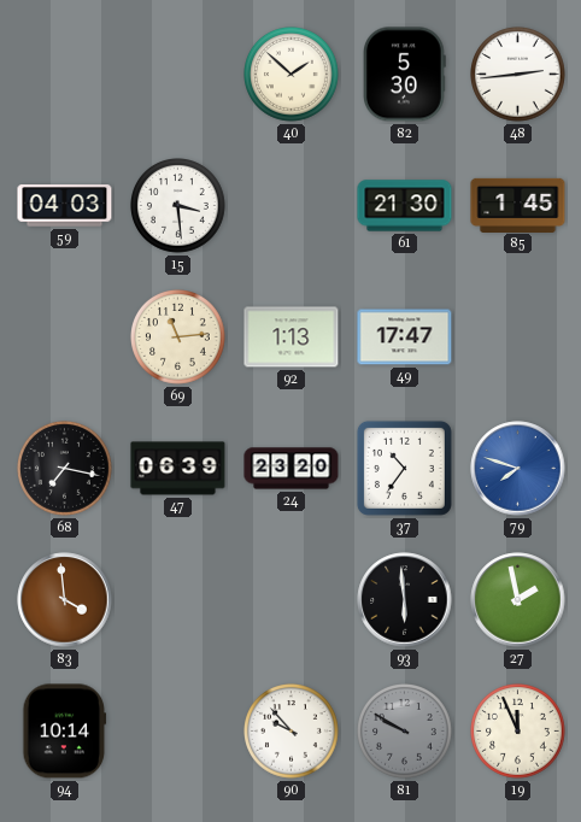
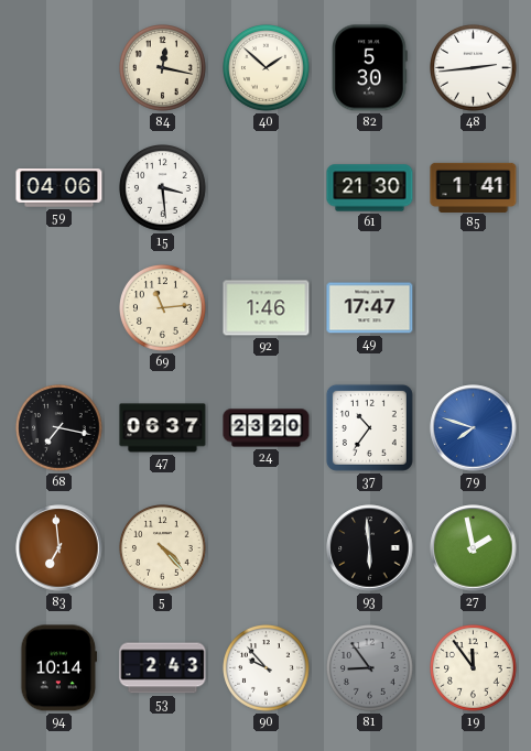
84: none -> 12:17
59: 04:03 -> 04:06
85: 1:45 -> 1:41
92: 1:13 -> 1:46
47: 06:39 -> 06:37
83: 3:59 -> 6:59
5: none -> 4:23
53: none -> 2:43
81: 9:50 -> 8:54
19: 11:56 -> 11:54
